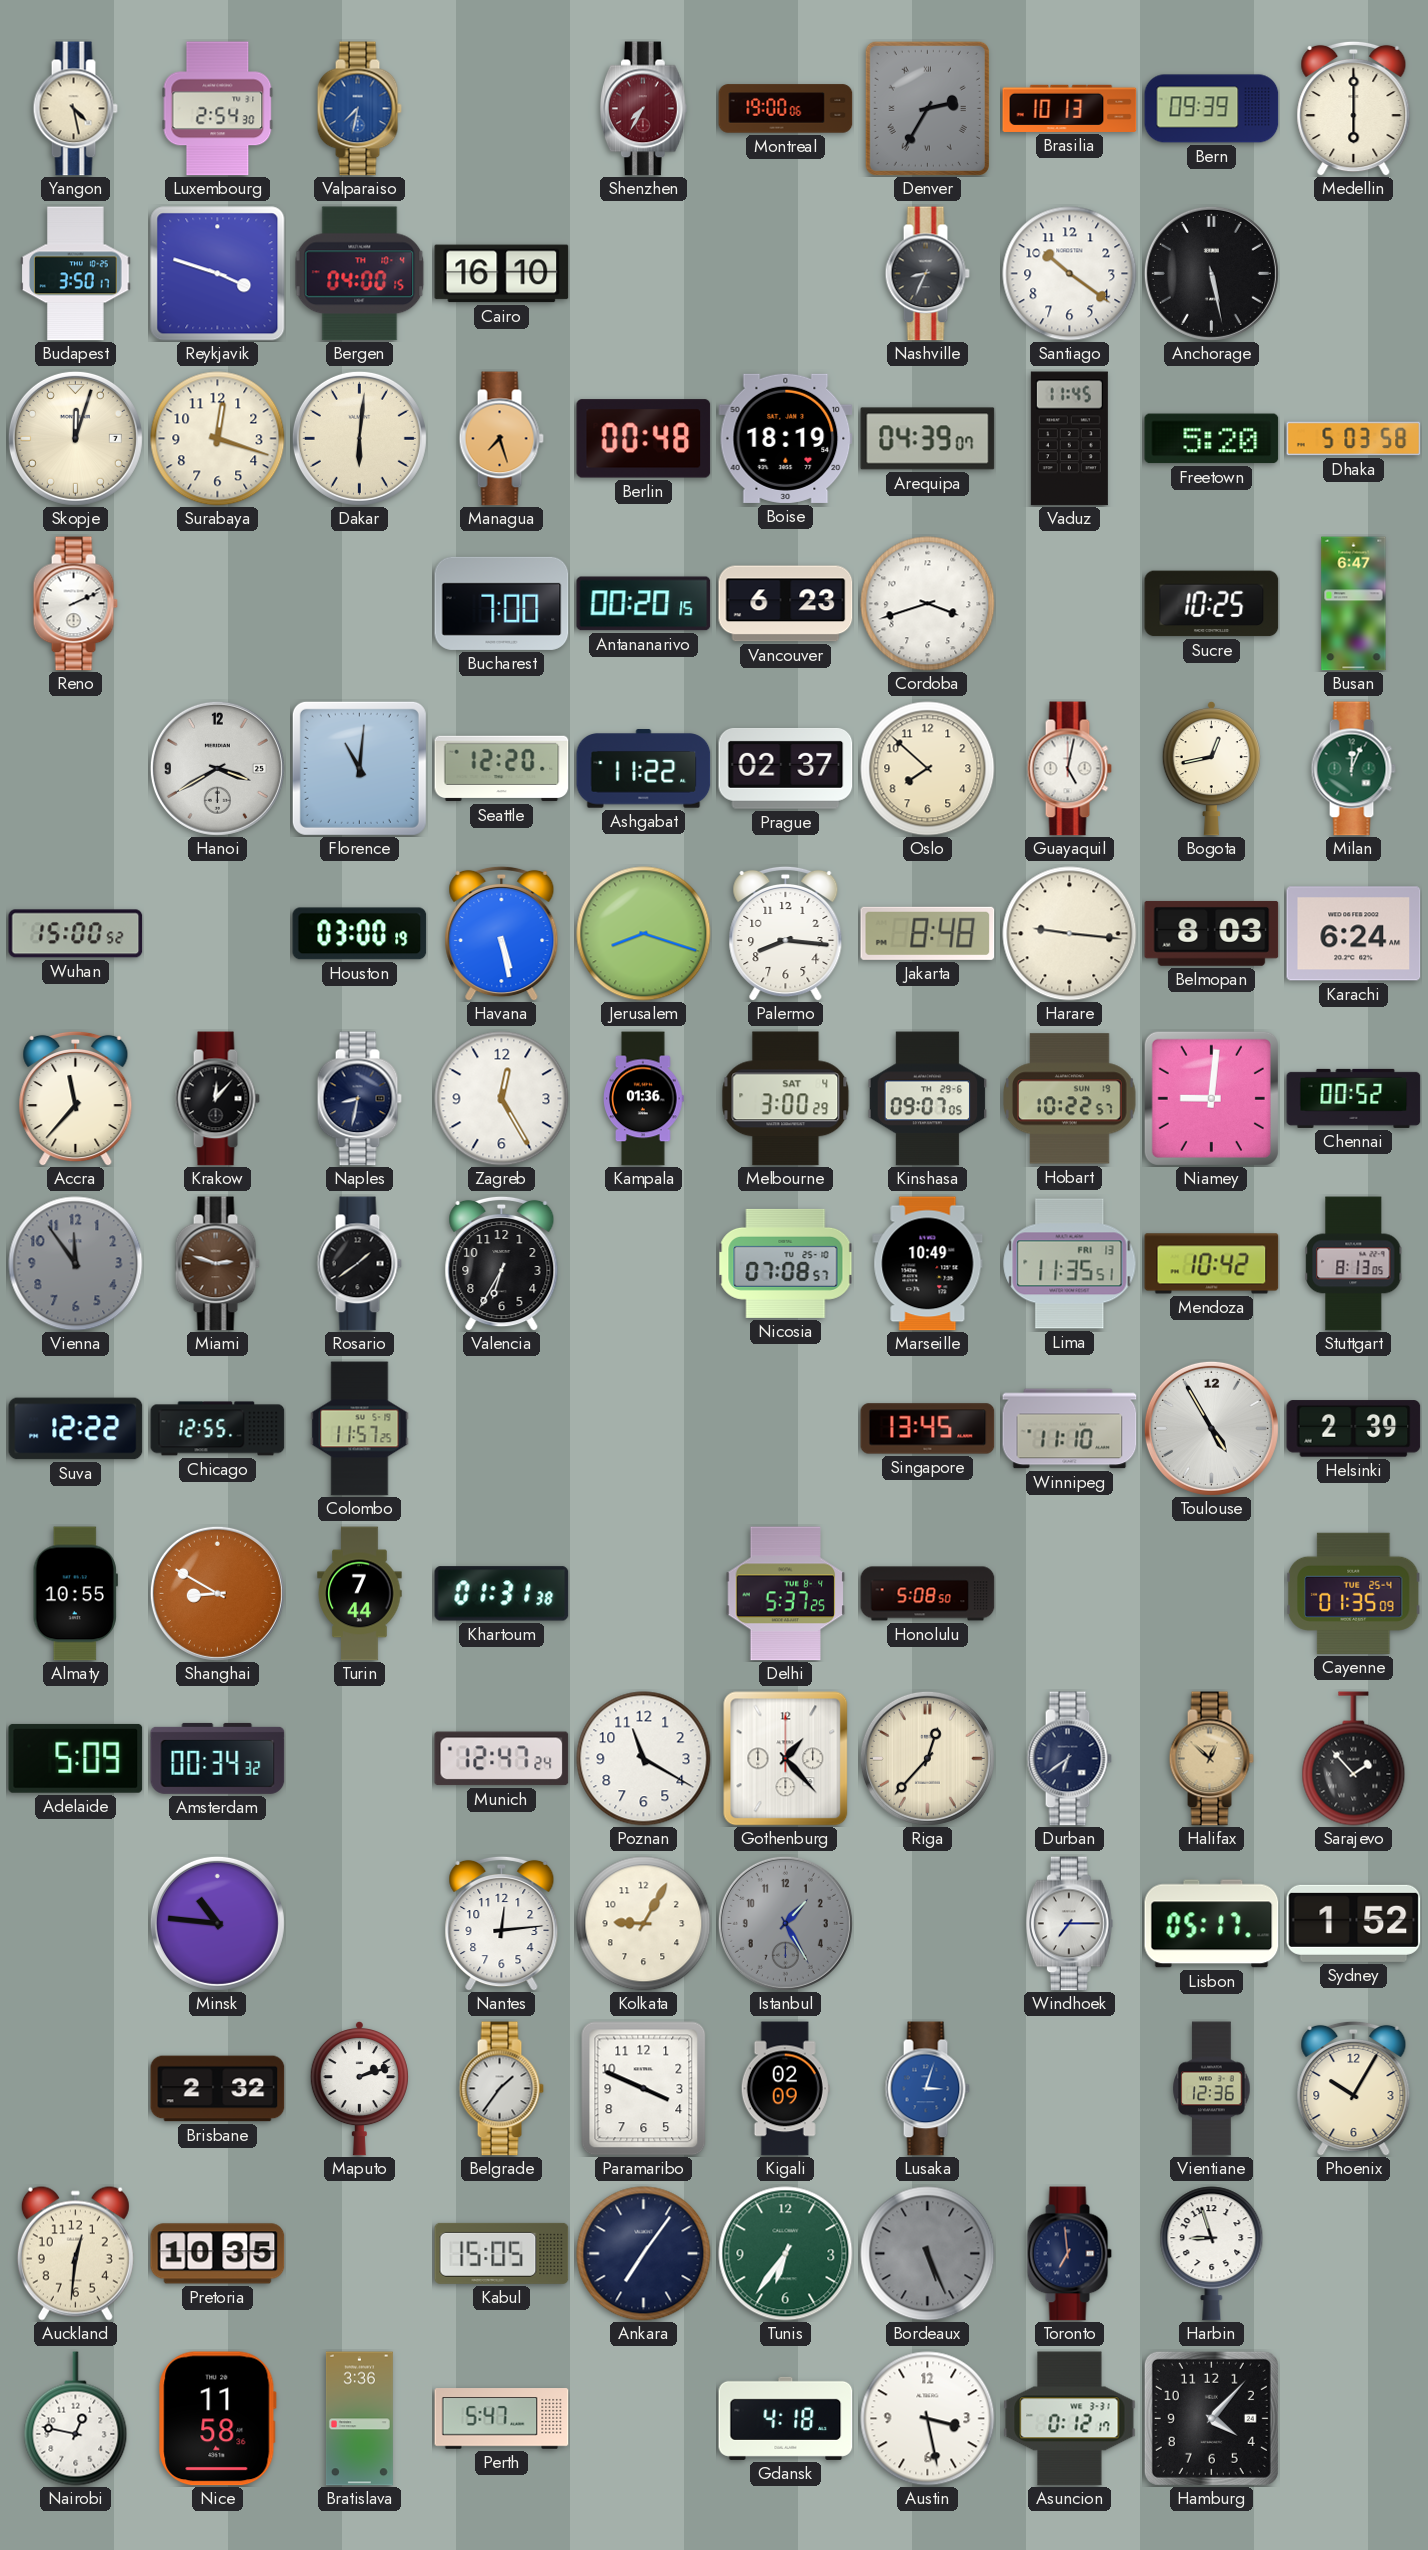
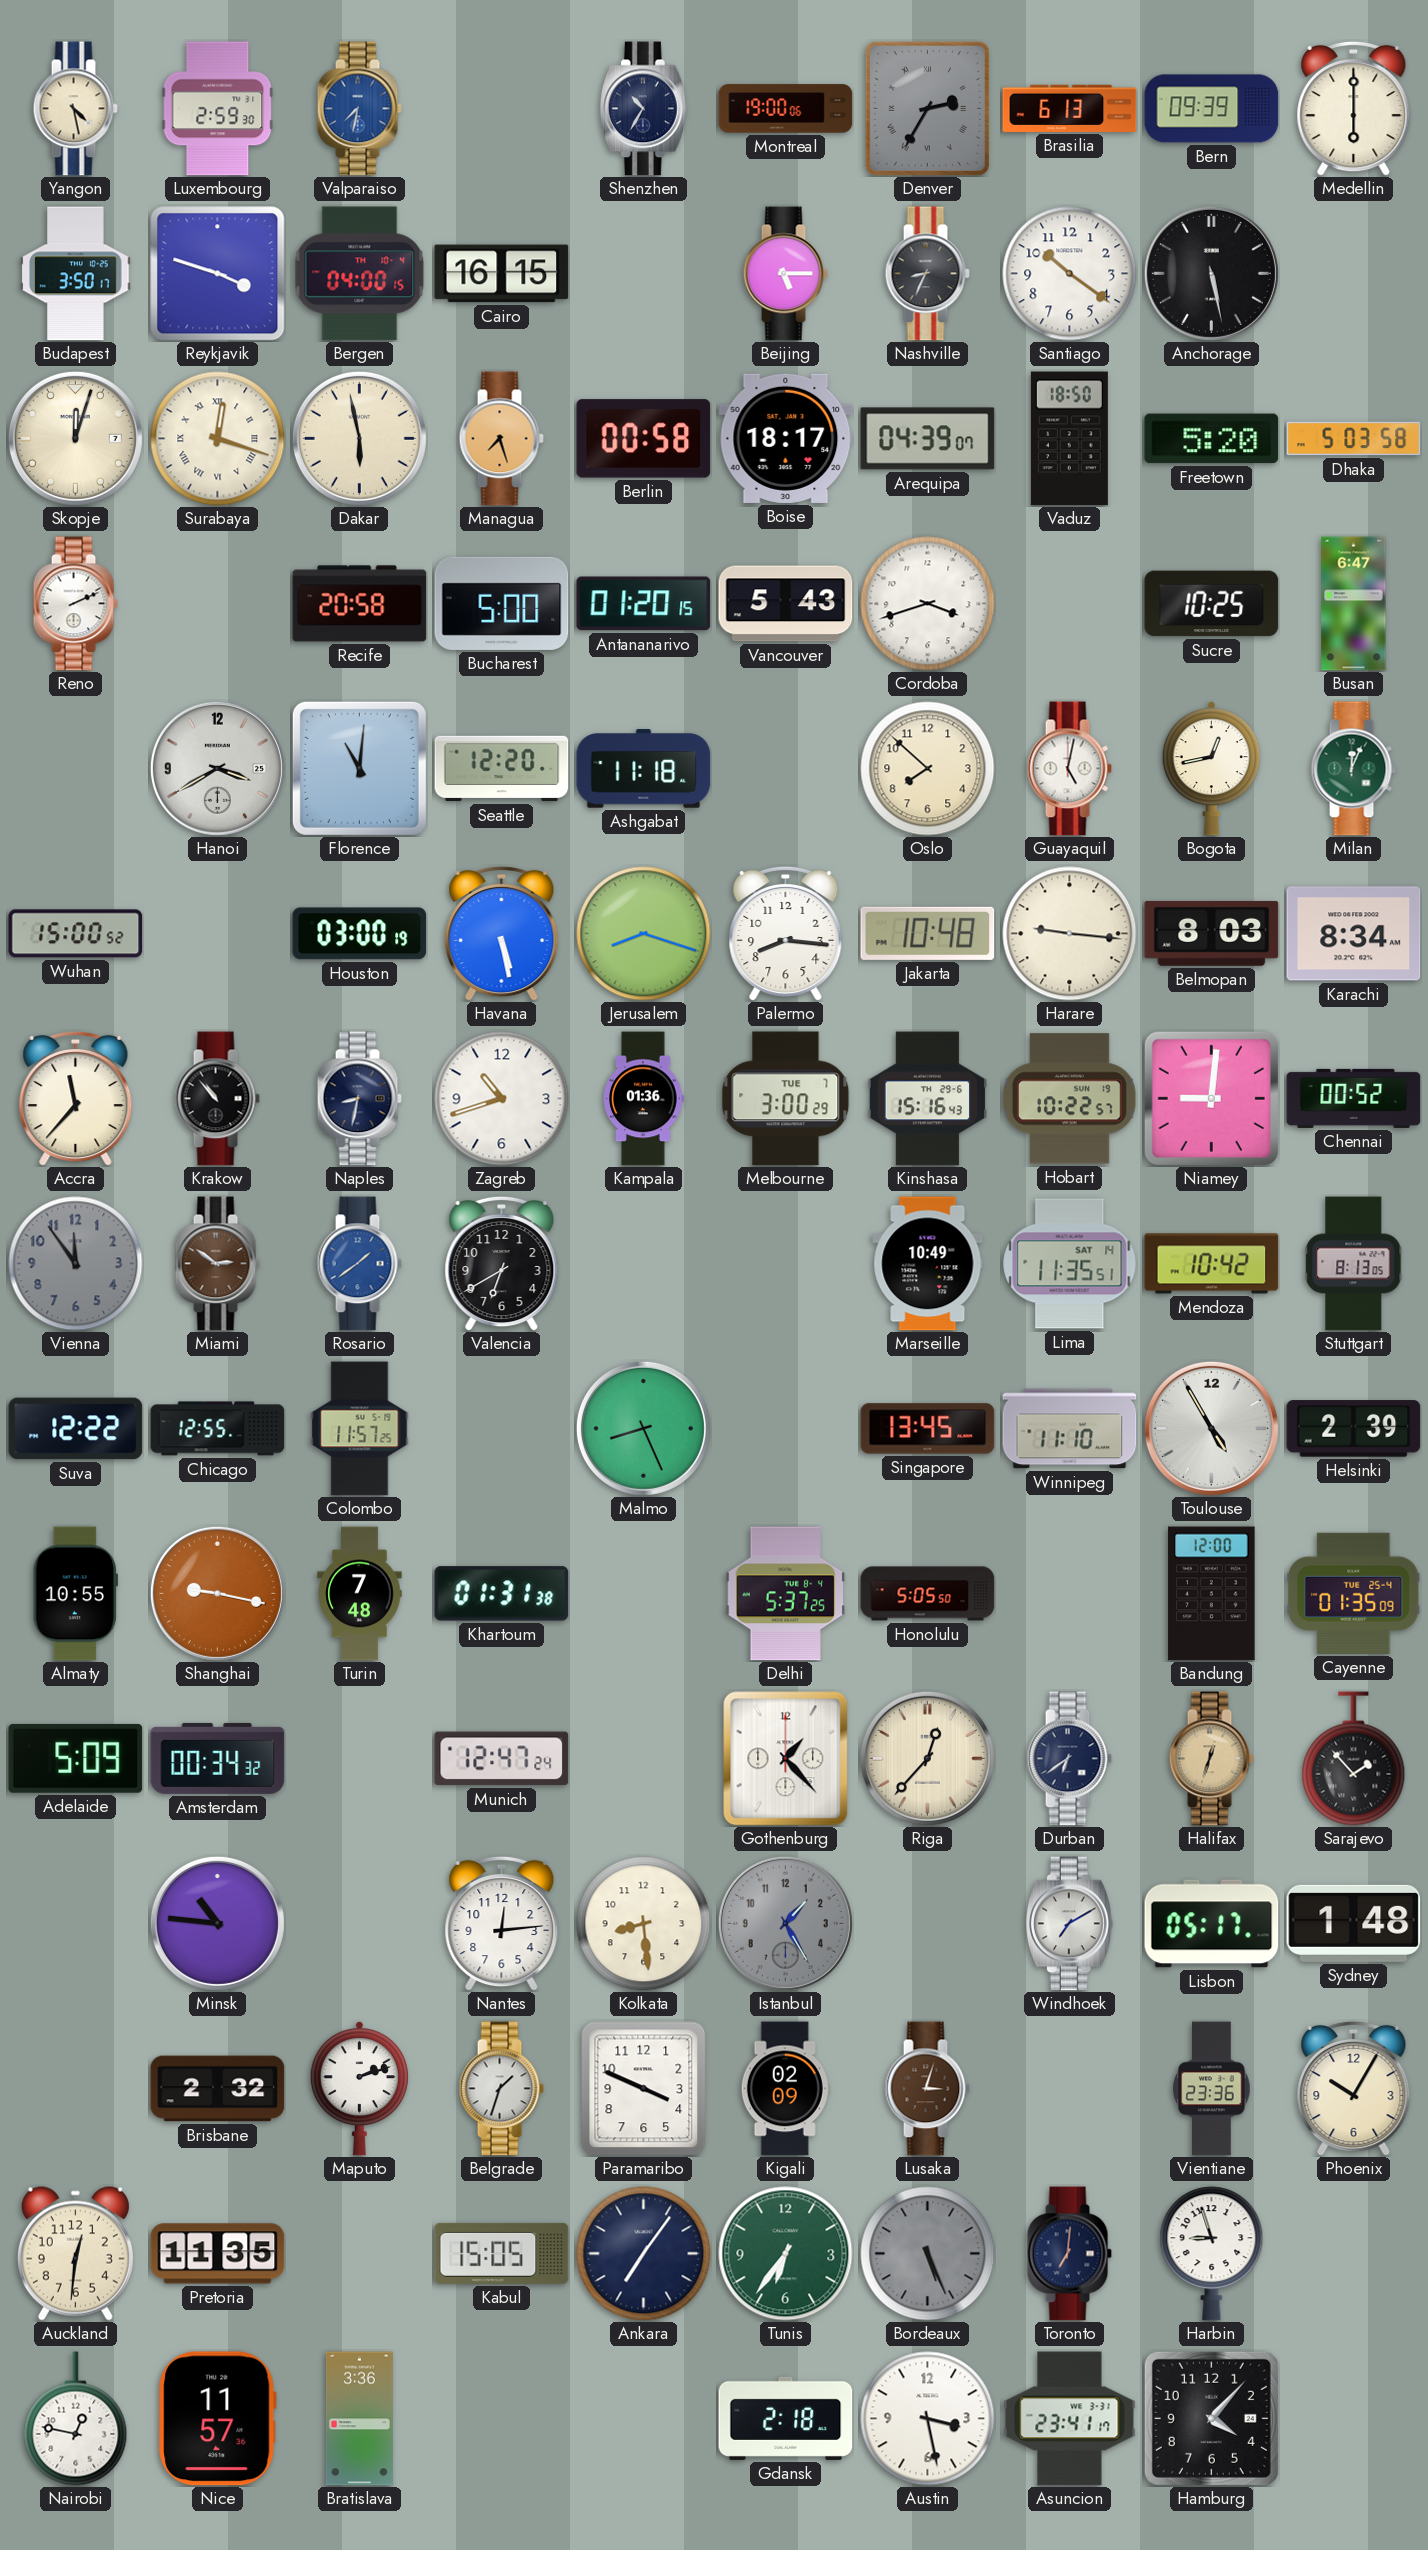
Luxembourg: 2:54 -> 2:59
Shenzhen: 7:35 -> 10:35
Shenzhen dial: burgundy -> navy
Brasilia: 10:13 -> 6:13
Cairo: 16:10 -> 16:15
Beijing: none -> 5:15
Surabaya numerals: Arabic -> Roman
Dakar: 6:01 -> 5:58
Berlin: 00:48 -> 00:58
Boise: 18:19 -> 18:17
Vaduz: 11:45 -> 18:50
Recife: none -> 20:58
Bucharest: 7:00 -> 5:00
Antananarivo: 00:20 -> 01:20
Vancouver: 6:23 -> 5:43
Ashgabat: 11:22 -> 11:18
Prague: 02:37 -> none
Jakarta: 8:48 -> 10:48
Karachi: 6:24 -> 8:34
Krakow: 12:07 -> 10:53
Zagreb: 12:25 -> 10:42
Melbourne date: SAT 4 -> TUE 7
Kinshasa: 09:07 -> 15:16
Miami: 2:48 -> 2:51
Rosario dial: black -> blue
Valencia: 6:35 -> 6:40
Nicosia: 07:08 -> none
Lima date: FRI 13 -> SAT 14
Malmo: none -> 8:26
Shanghai: 8:50 -> 9:17
Turin: 7:44 -> 7:48
Honolulu: 5:08 -> 5:05
Bandung: none -> 12:00
Poznan: 11:20 -> none
Halifax: 12:52 -> 12:33
Kolkata: 9:05 -> 8:29
Windhoek: 7:15 -> 7:10
Sydney: 1:52 -> 1:48
Belgrade: 1:36 -> 1:33
Lusaka dial: blue -> brown
Vientiane: 12:36 -> 23:36
Pretoria: 10:35 -> 11:35
Toronto: 6:59 -> 7:01
Nice: 11:58 -> 11:57
Perth: 5:47 -> none
Gdansk: 4:18 -> 2:18
Asuncion: 0:12 -> 23:41
